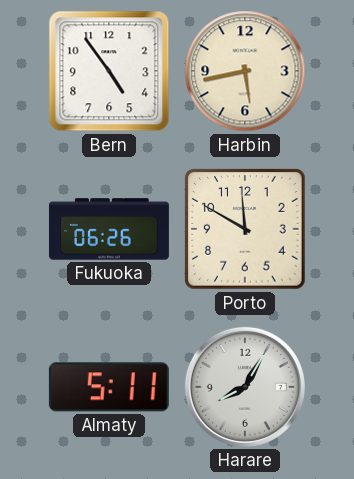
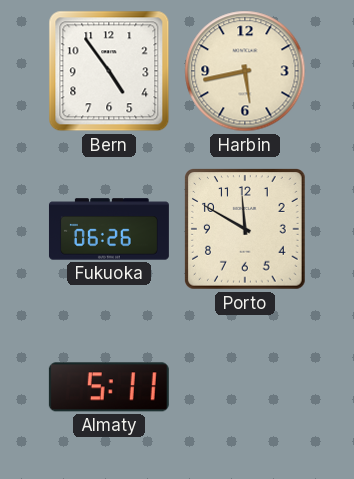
Harare: 8:05 -> none
